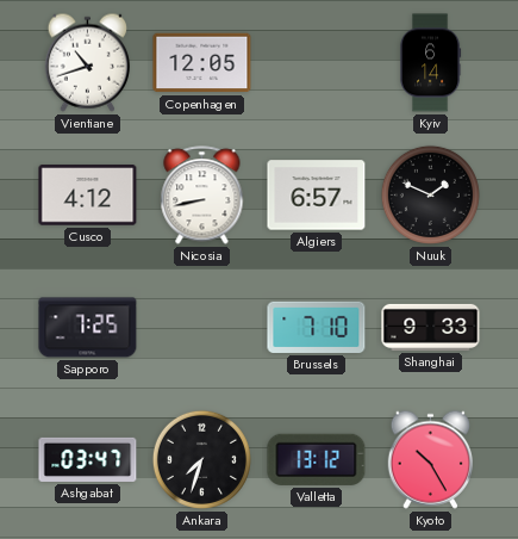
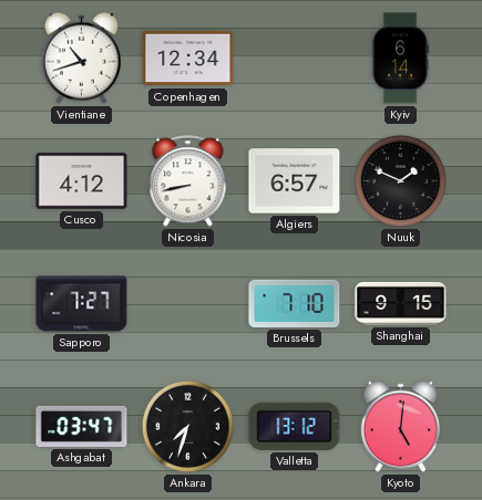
Copenhagen: 12:05 -> 12:34
Sapporo: 7:25 -> 7:27
Shanghai: 9:33 -> 9:15
Kyoto: 10:25 -> 5:01
